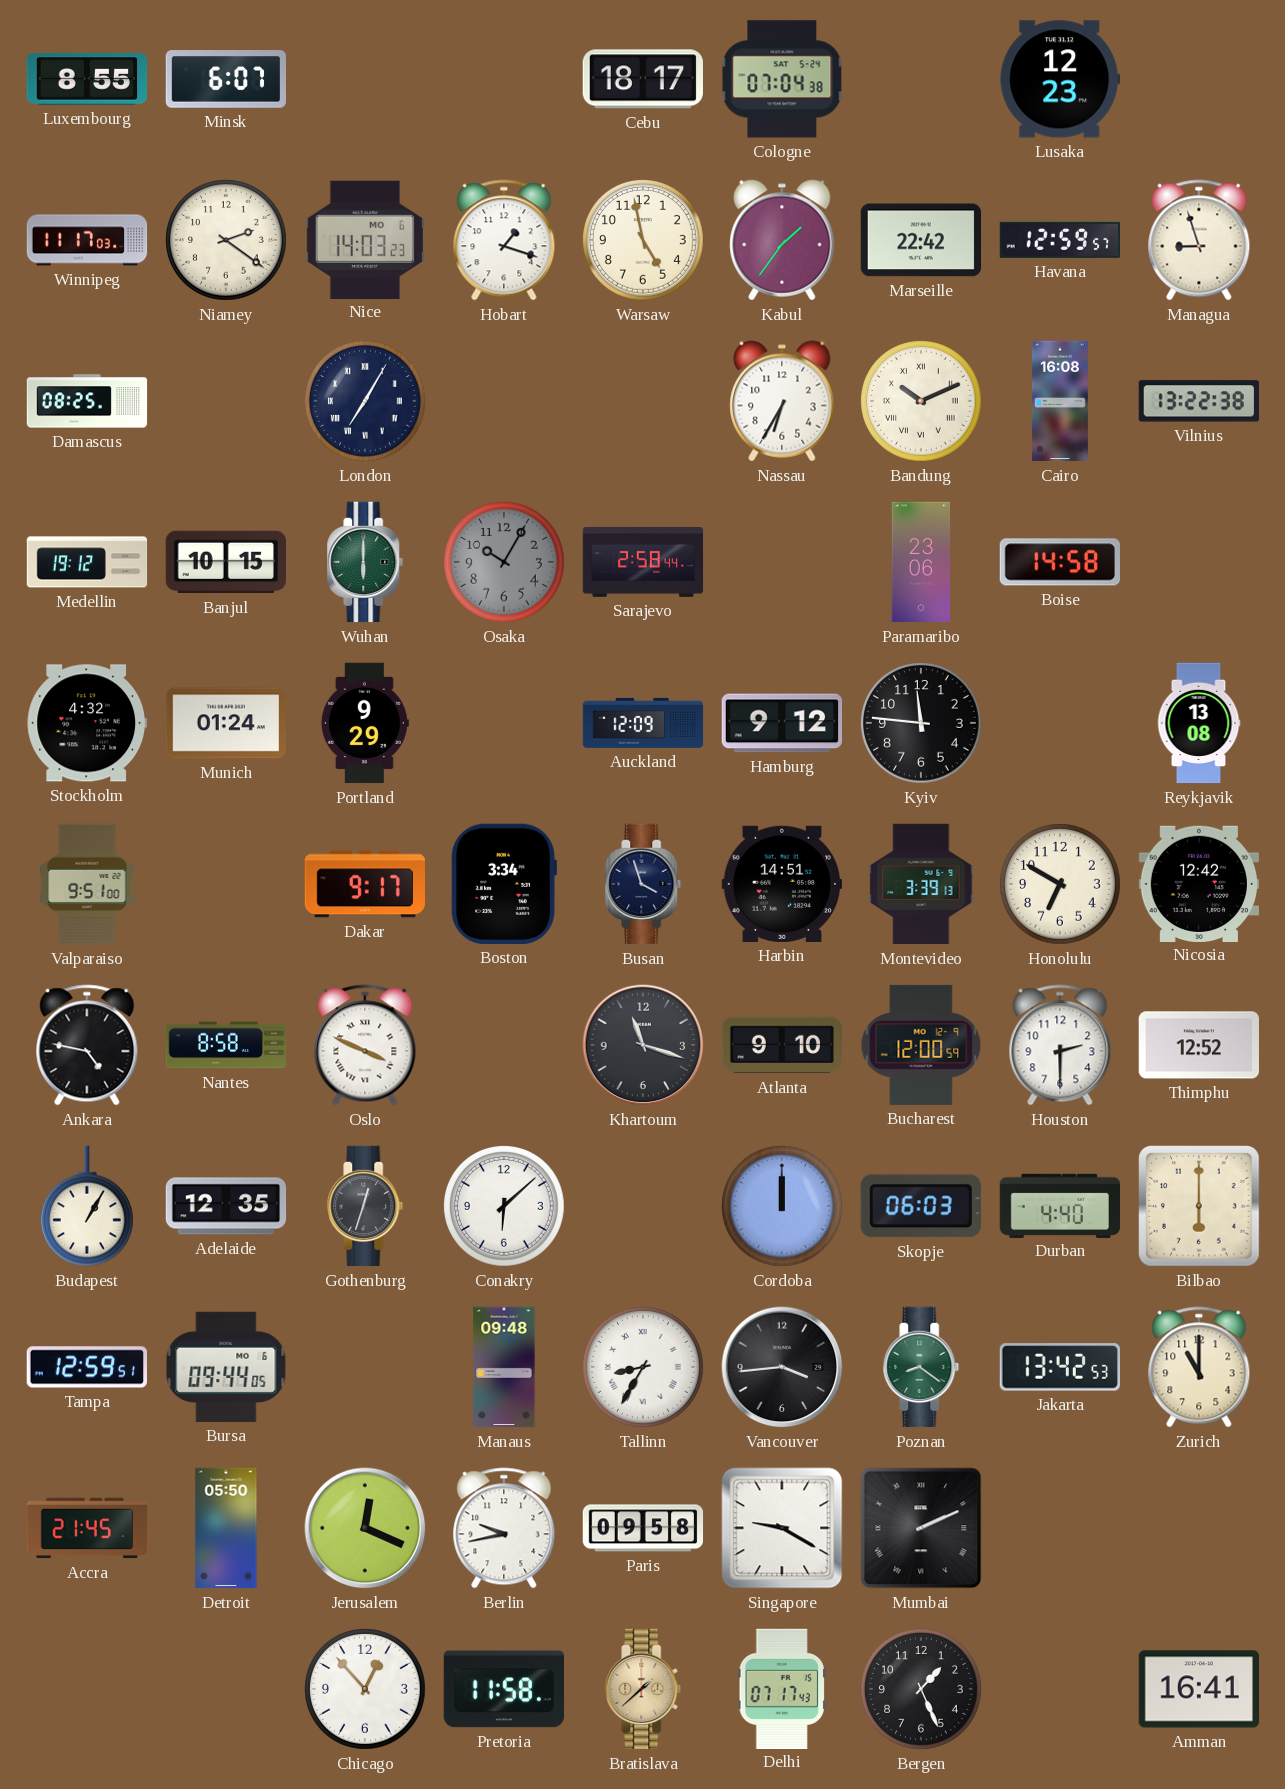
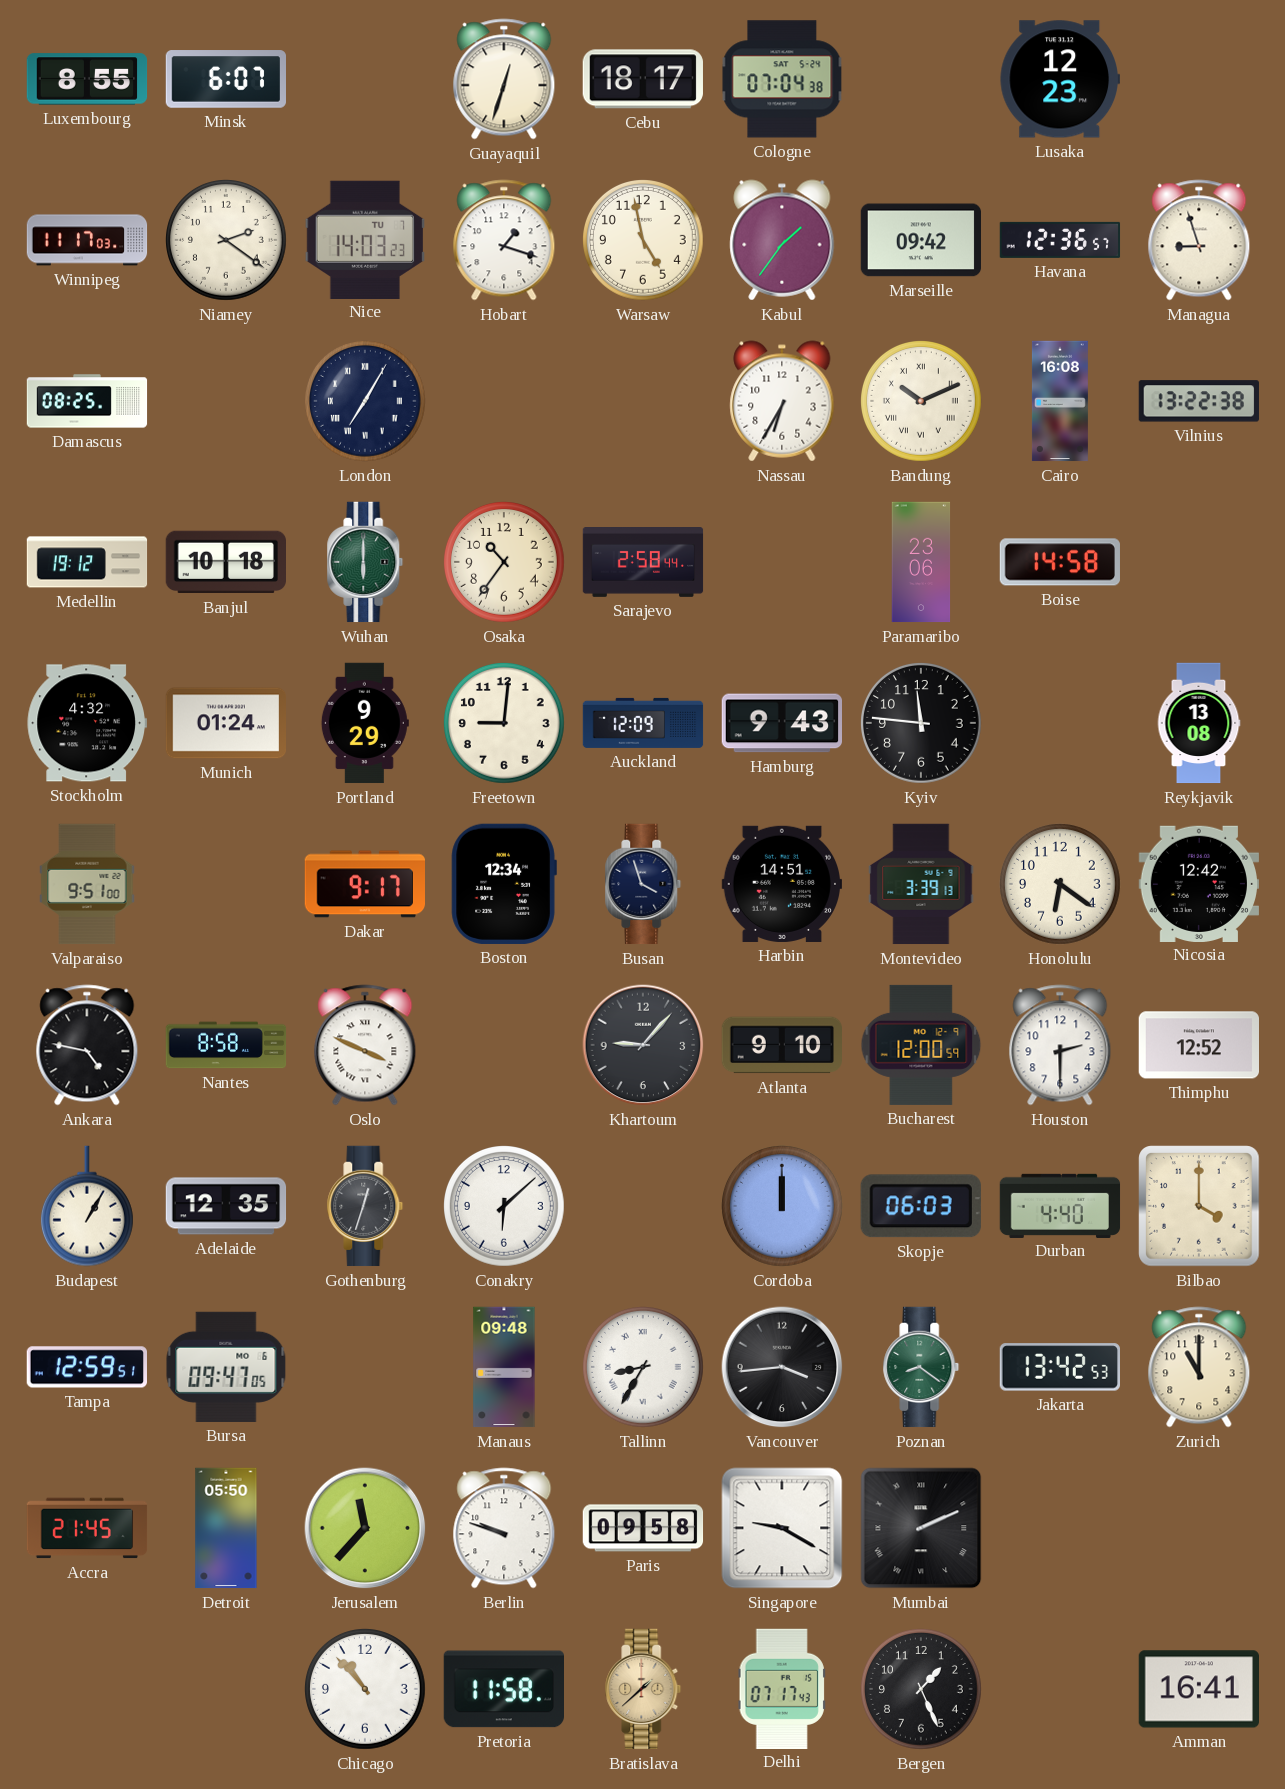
Guayaquil: none -> 12:33
Nice date: MO 6 -> TU 7
Marseille: 22:42 -> 09:42
Havana: 12:59 -> 12:36
Banjul: 10:15 -> 10:18
Osaka: 10:05 -> 10:36
Osaka dial: grey -> cream
Freetown: none -> 9:01
Hamburg: 9:12 -> 9:43
Boston: 3:34 -> 12:34
Honolulu: 6:50 -> 6:21
Khartoum: 11:18 -> 9:07
Bilbao: 6:00 -> 4:00
Bursa: 09:44 -> 09:47
Jerusalem: 12:19 -> 11:37
Berlin: 9:43 -> 9:48
Chicago: 12:53 -> 10:53
